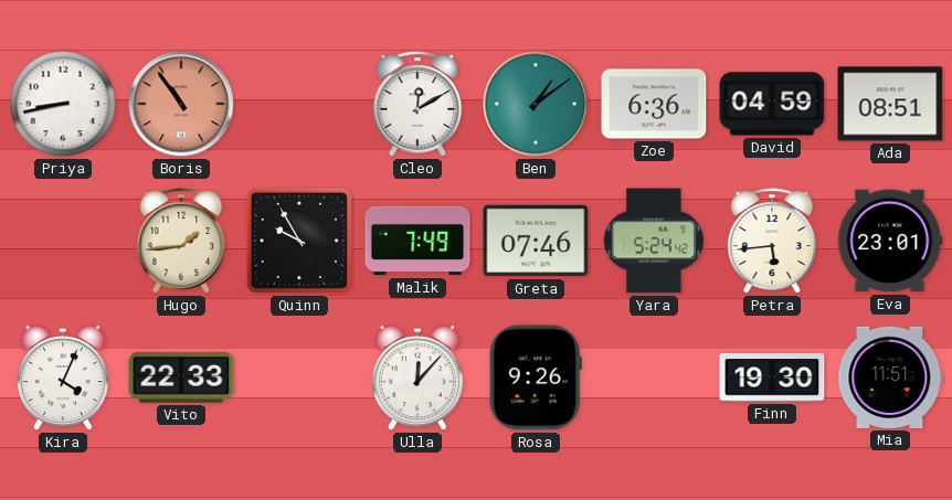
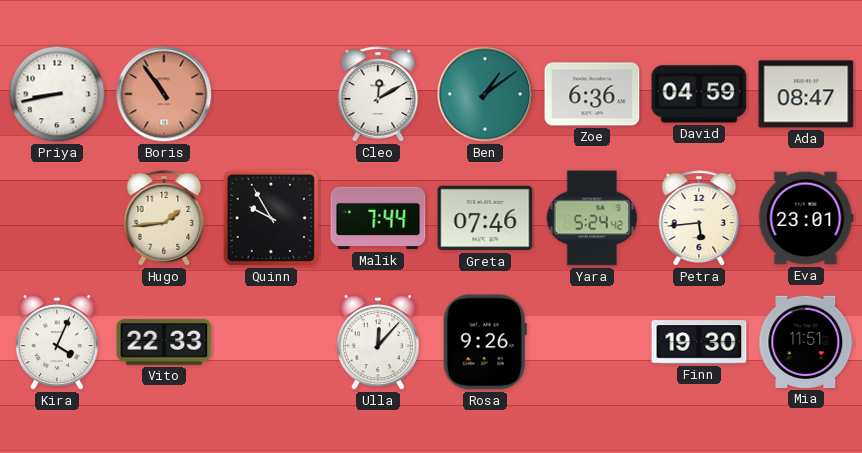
Ada: 08:51 -> 08:47
Malik: 7:49 -> 7:44
